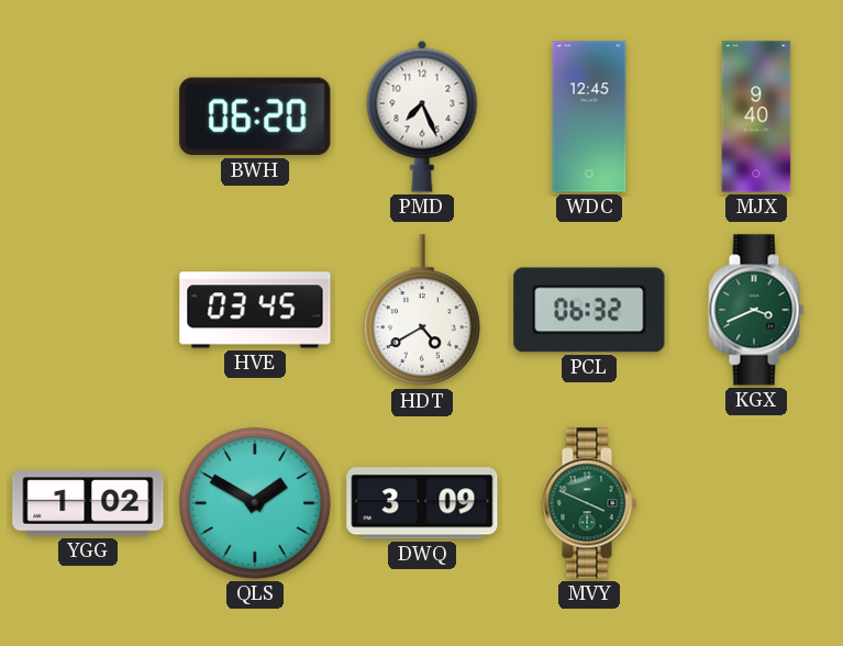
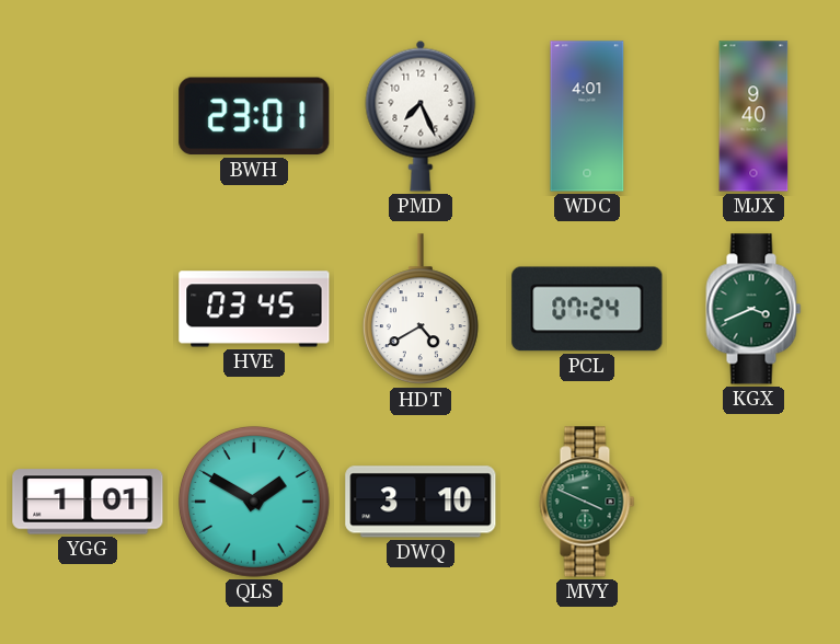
BWH: 06:20 -> 23:01
WDC: 12:45 -> 4:01
PCL: 06:32 -> 07:24
YGG: 1:02 -> 1:01
DWQ: 3:09 -> 3:10
